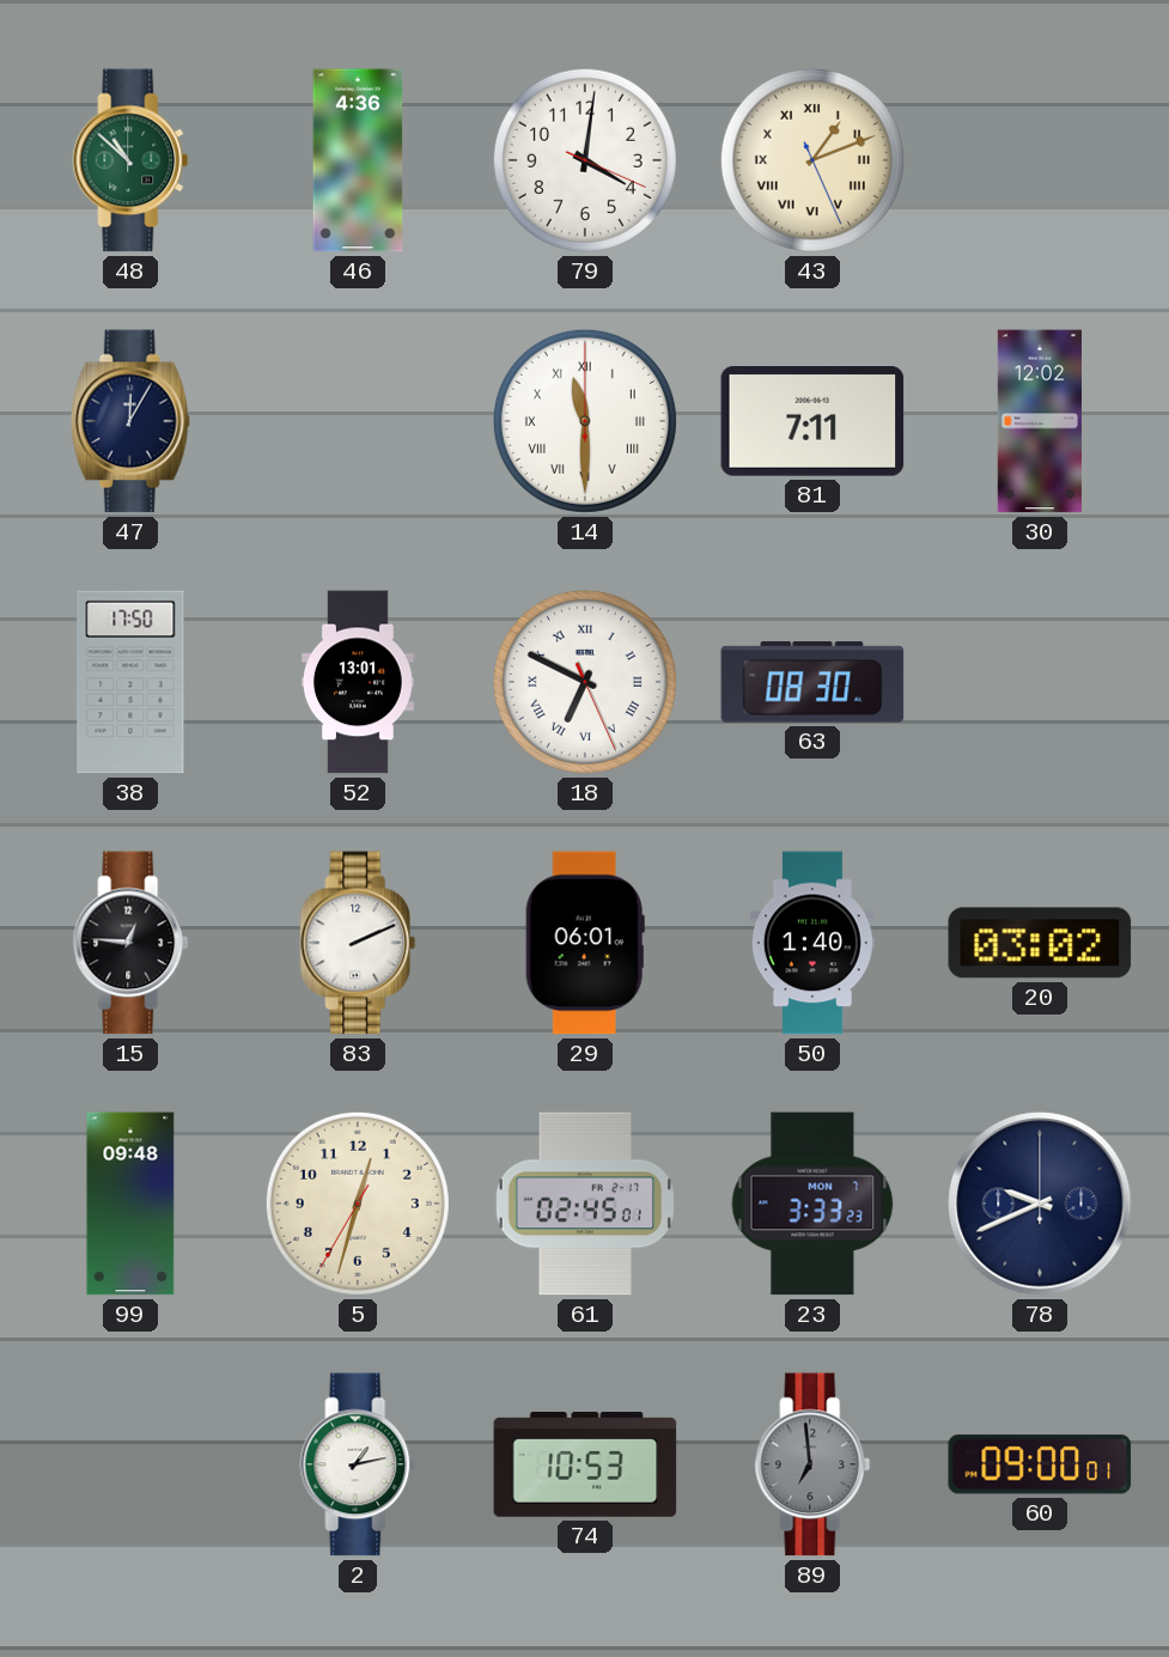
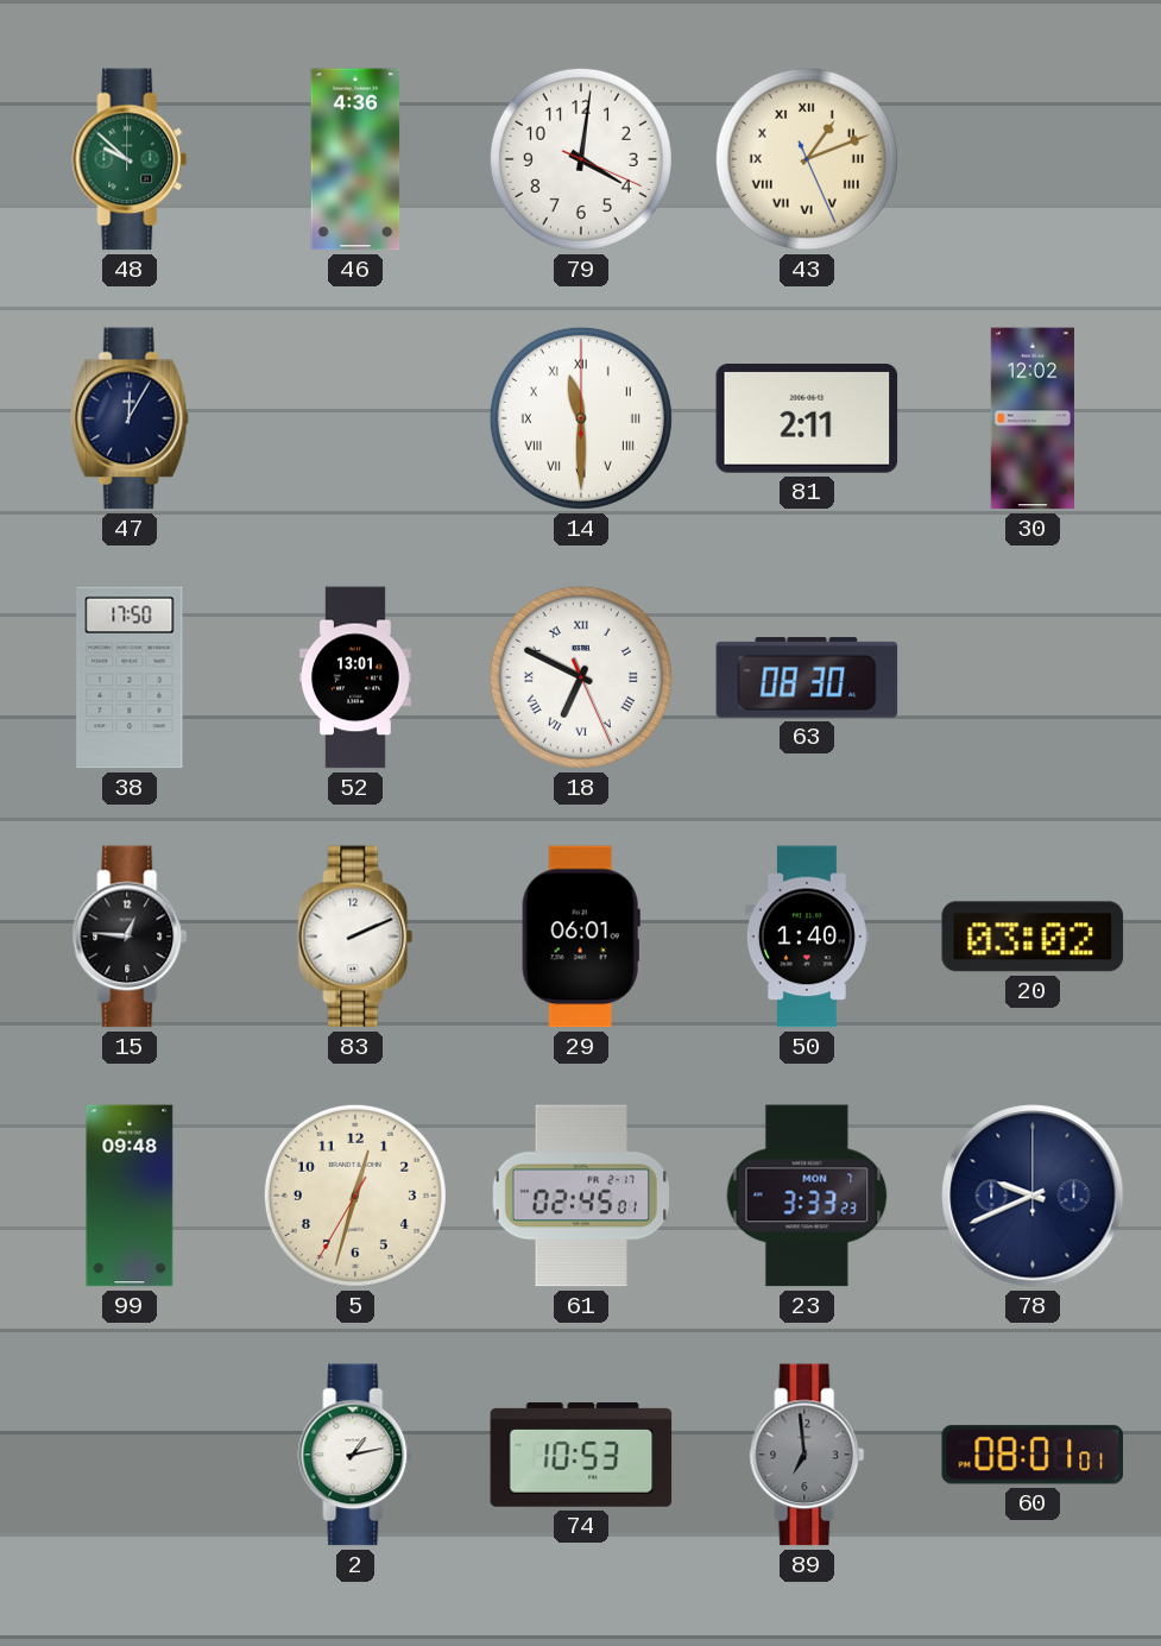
48: 10:52 -> 9:52
81: 7:11 -> 2:11
60: 09:00 -> 08:01
